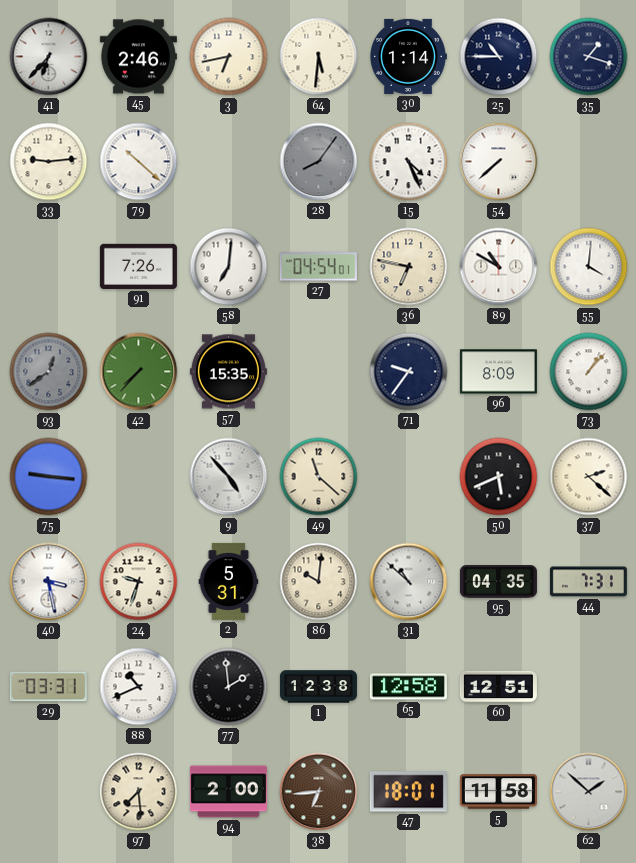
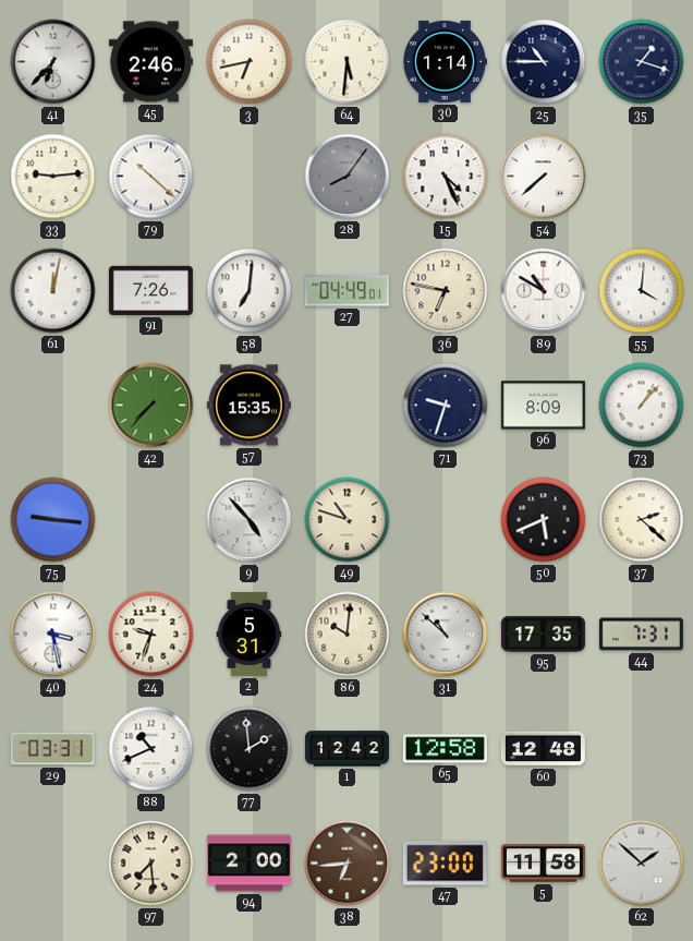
61: none -> 12:02
27: 04:54 -> 04:49
93: 12:39 -> none
71: 9:36 -> 9:33
49: 11:22 -> 10:48
95: 04:35 -> 17:35
1: 12:38 -> 12:42
60: 12:51 -> 12:48
47: 18:01 -> 23:00
